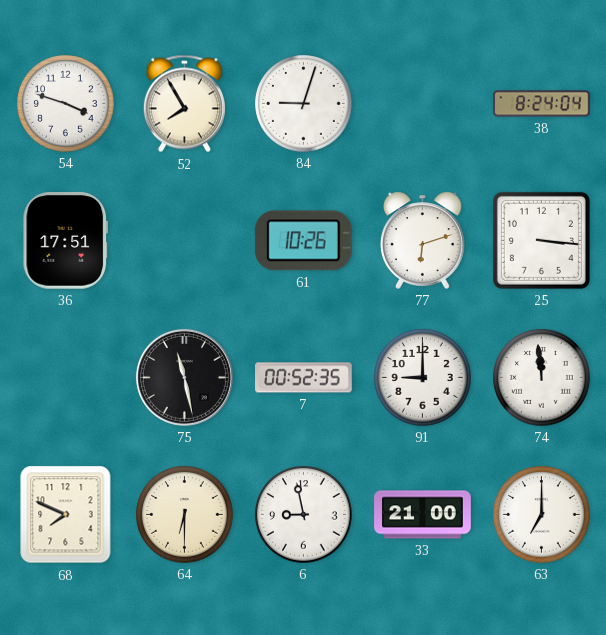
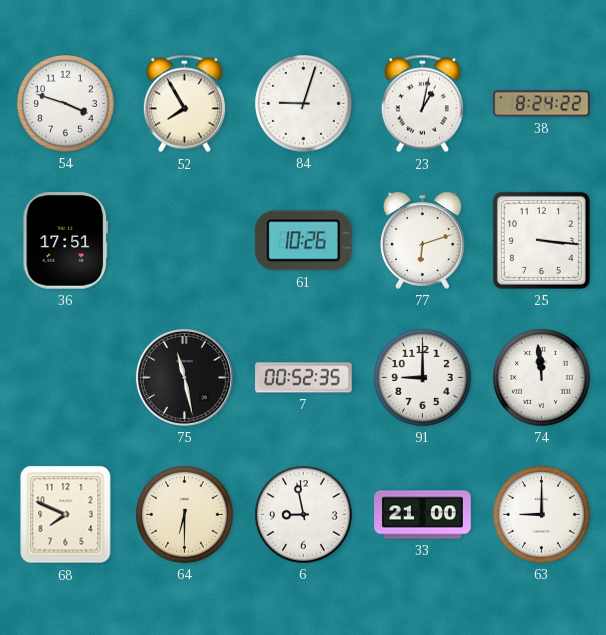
23: none -> 1:02
38: 8:24:04 -> 8:24:22
63: 7:00 -> 9:00
